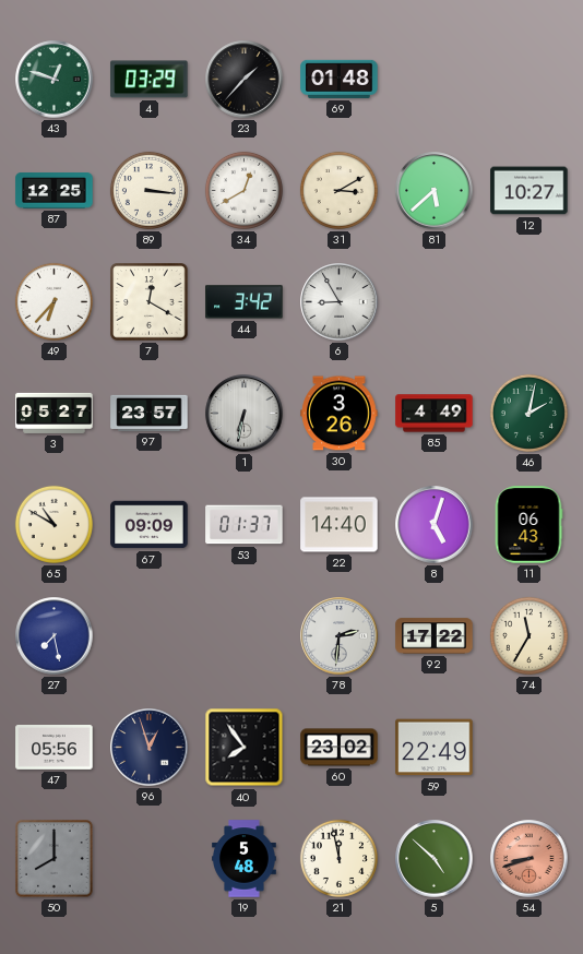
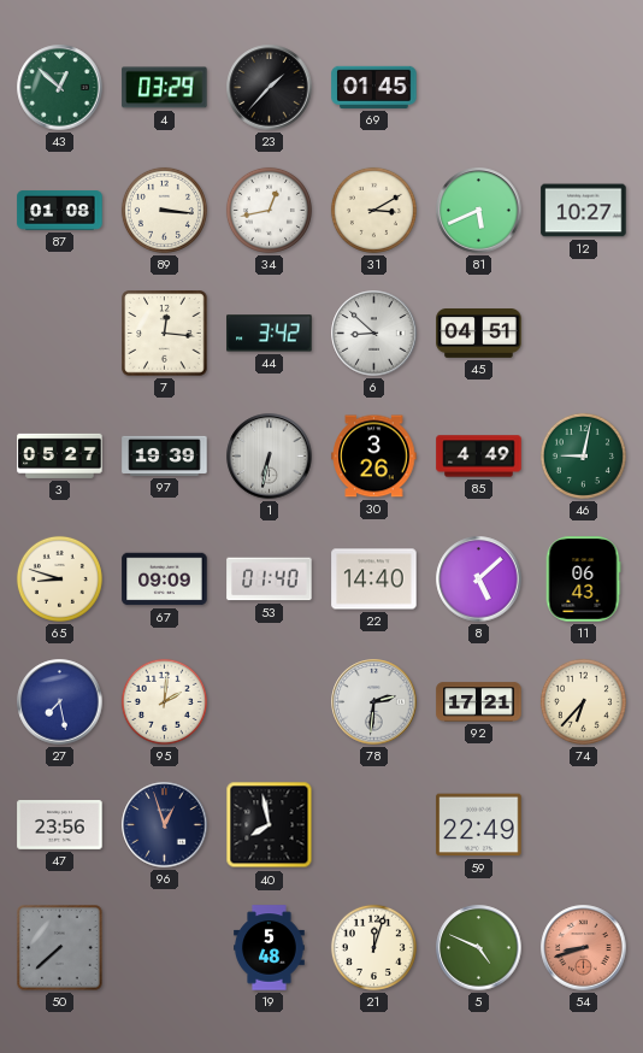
43: 12:48 -> 12:52
69: 01:48 -> 01:45
87: 12:25 -> 01:08
34: 12:40 -> 12:43
81: 5:38 -> 5:41
49: 6:37 -> none
7: 12:20 -> 12:16
6: 8:55 -> 8:52
45: none -> 04:51
97: 23:57 -> 19:39
46: 2:02 -> 9:02
65: 10:50 -> 8:48
53: 01:37 -> 01:40
8: 5:03 -> 5:08
95: none -> 2:01
92: 17:22 -> 17:21
74: 11:35 -> 6:37
47: 05:56 -> 23:56
40: 7:54 -> 7:58
60: 23:02 -> none
50: 8:00 -> 7:38
21: 11:58 -> 12:03
5: 4:52 -> 4:49
